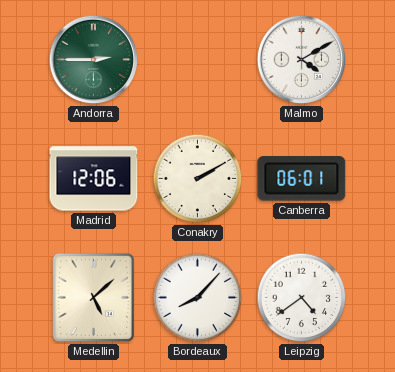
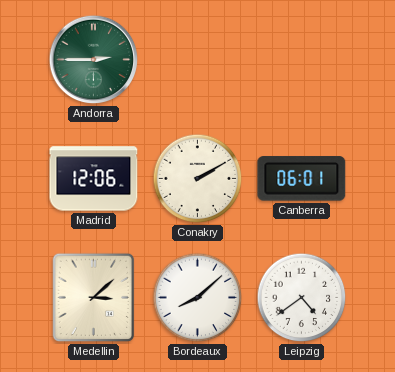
Malmo: 4:10 -> none
Medellin: 5:08 -> 3:08
Bordeaux: 8:07 -> 8:08
